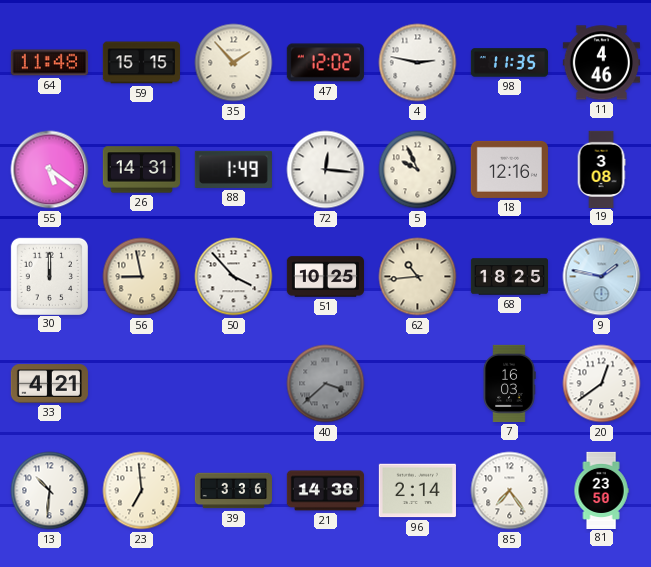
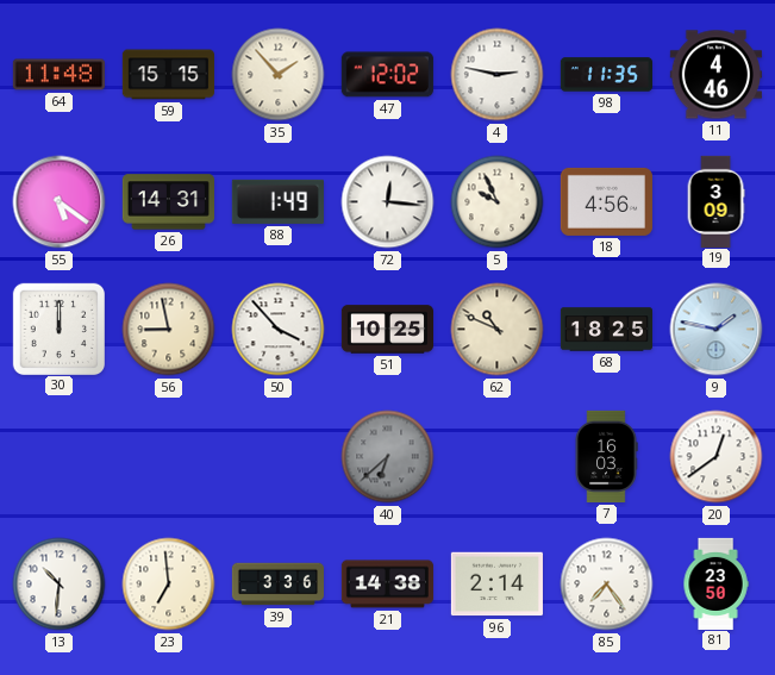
18: 12:16 -> 4:56
19: 3:08 -> 3:09
62: 10:44 -> 10:49
33: 4:21 -> none
40: 3:38 -> 6:38
